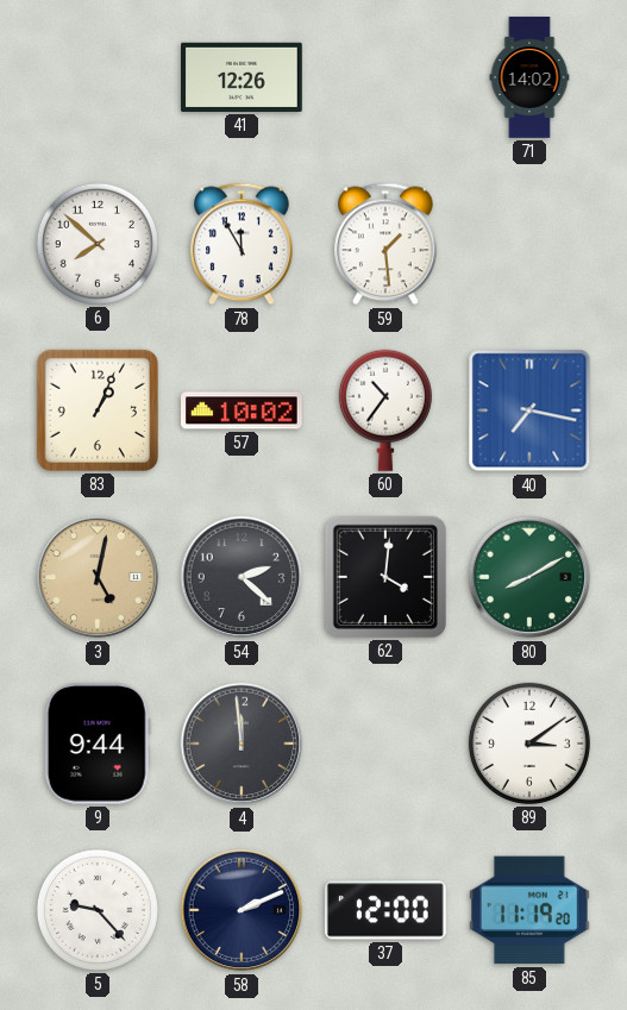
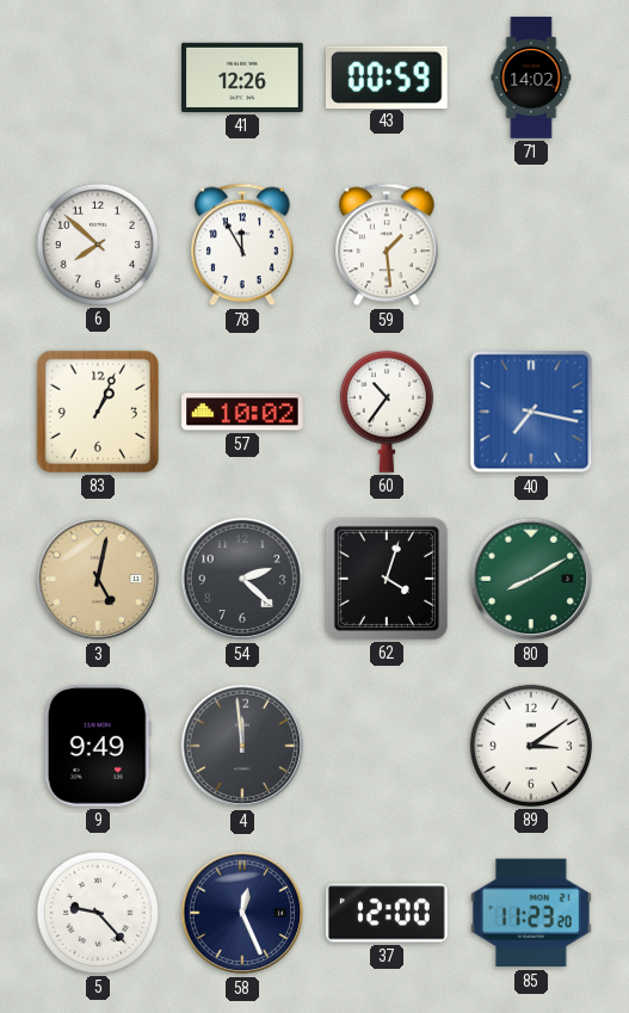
43: none -> 00:59
62: 4:01 -> 4:03
9: 9:44 -> 9:49
58: 2:11 -> 12:26
85: 11:19 -> 11:23
